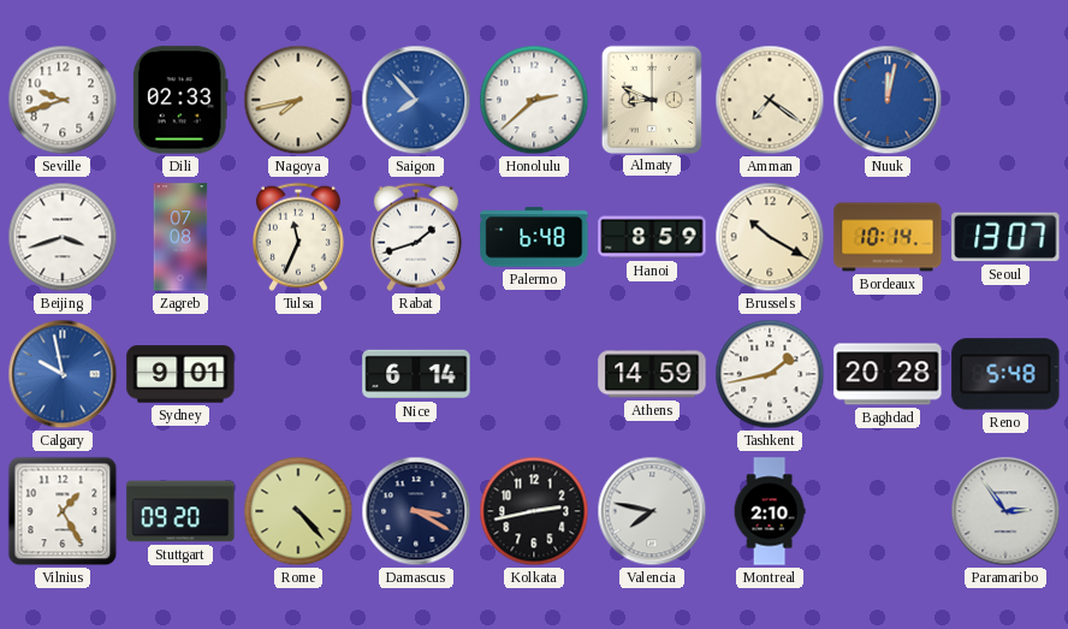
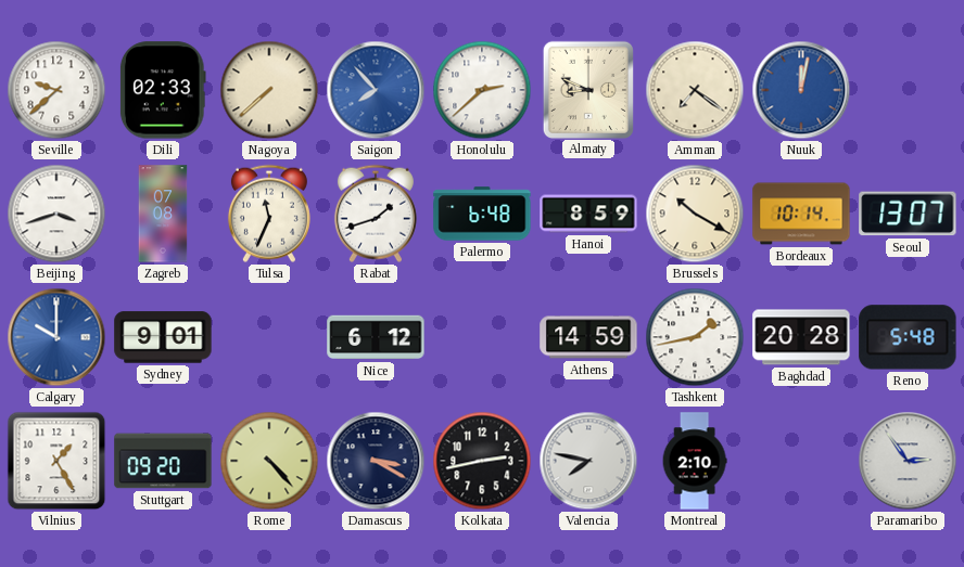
Seville: 9:42 -> 9:38
Nagoya: 7:43 -> 7:38
Calgary: 9:58 -> 10:00
Nice: 6:14 -> 6:12
